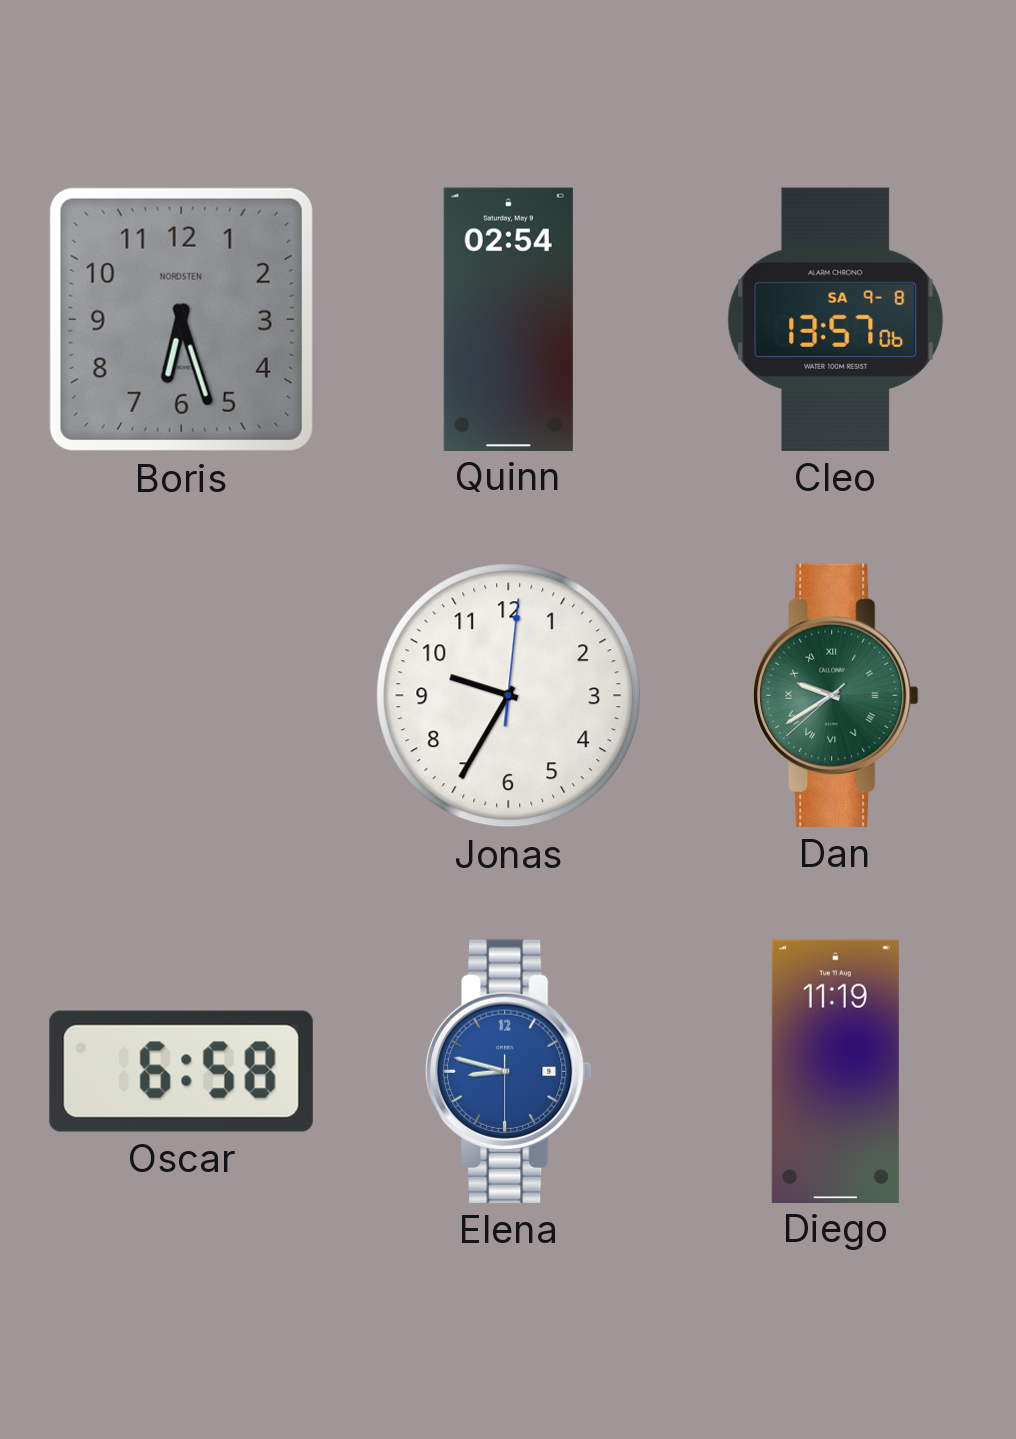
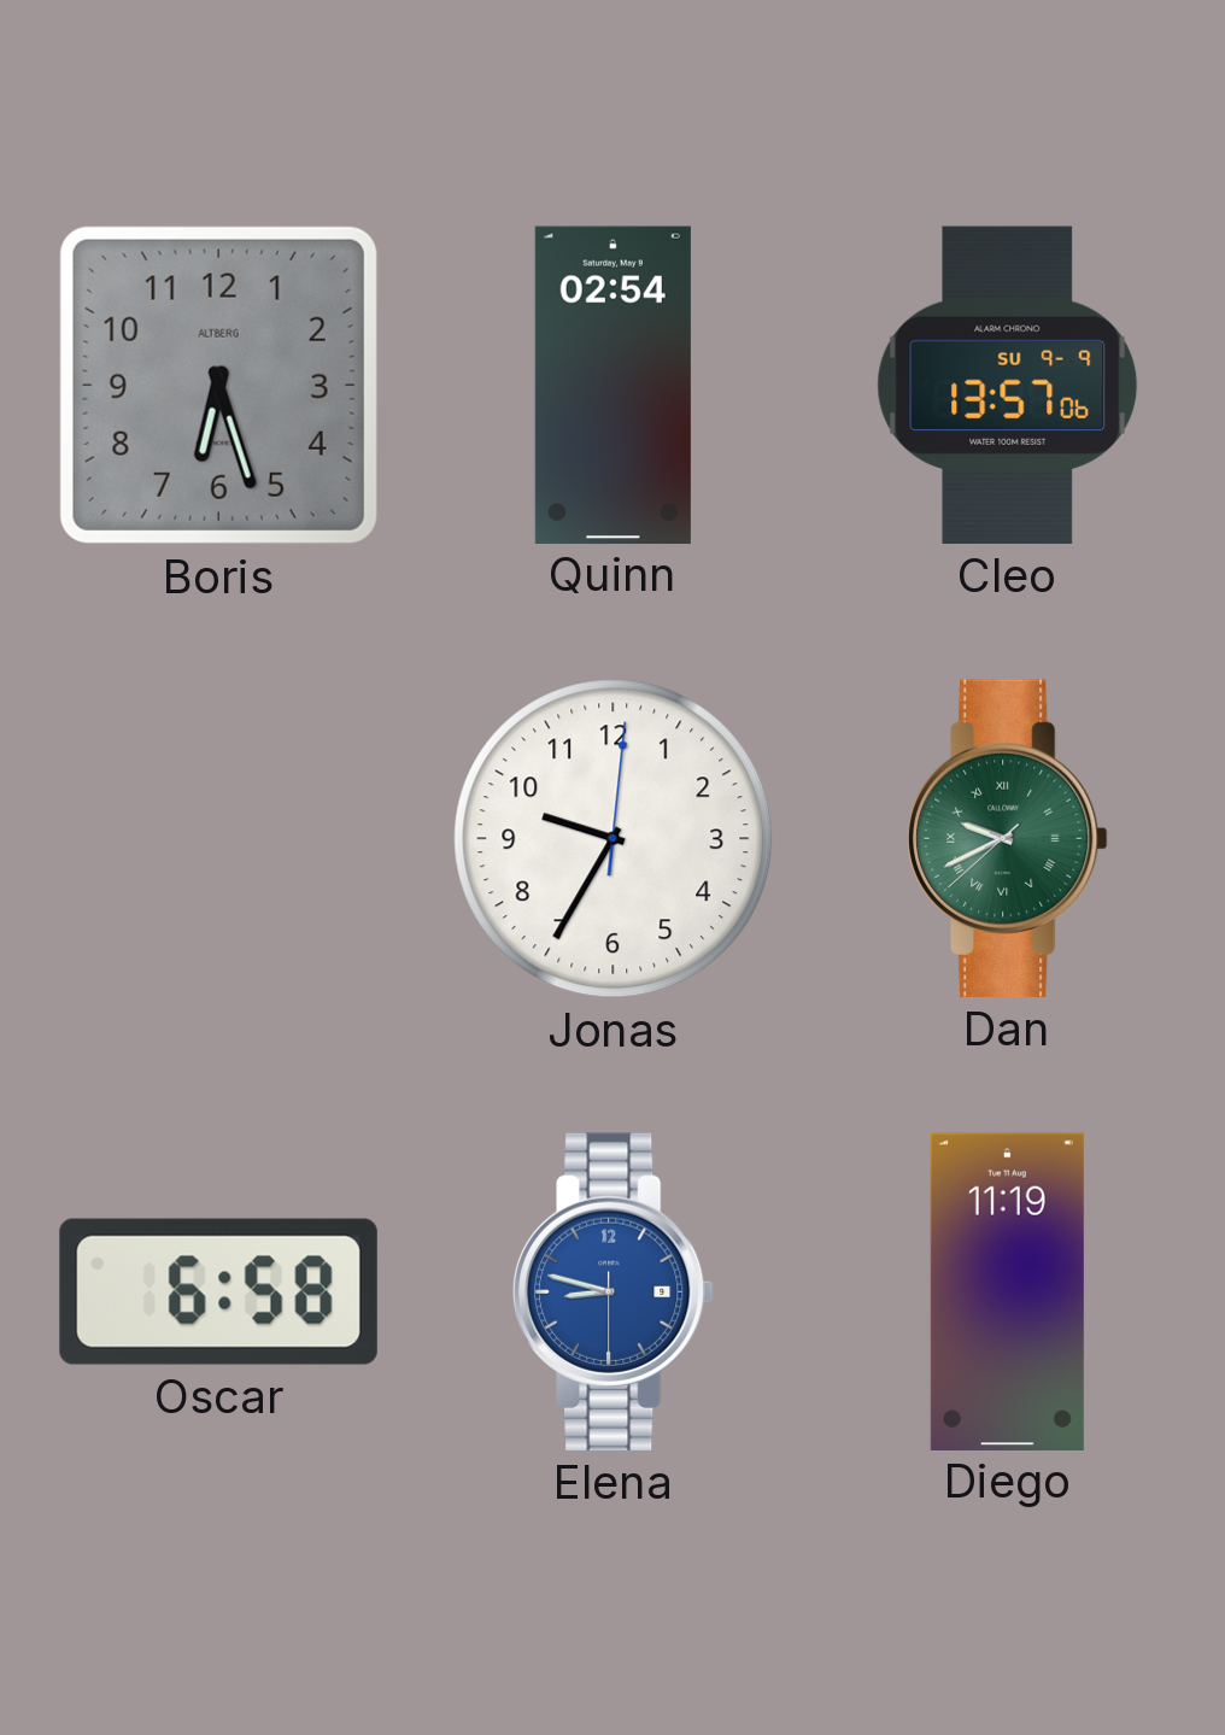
Boris brand: NORDSTEN -> ALTBERG
Cleo date: SA 9-8 -> SU 9-9
Dan: 9:39 -> 9:40
